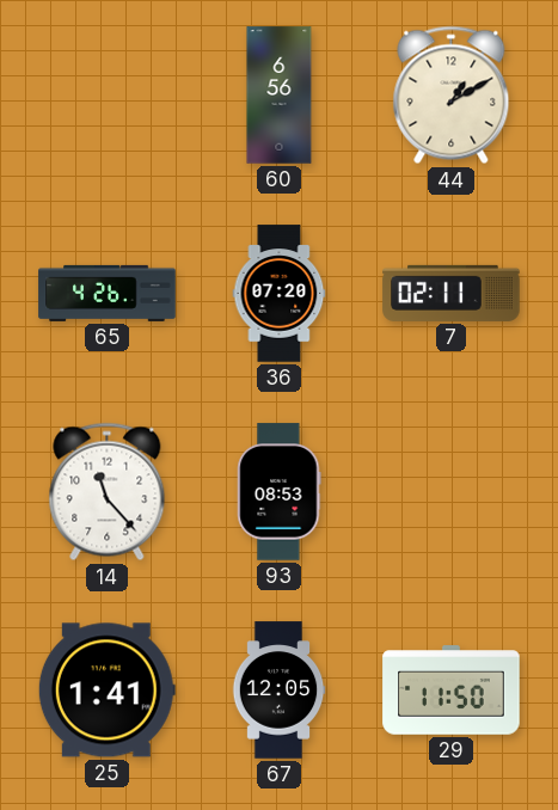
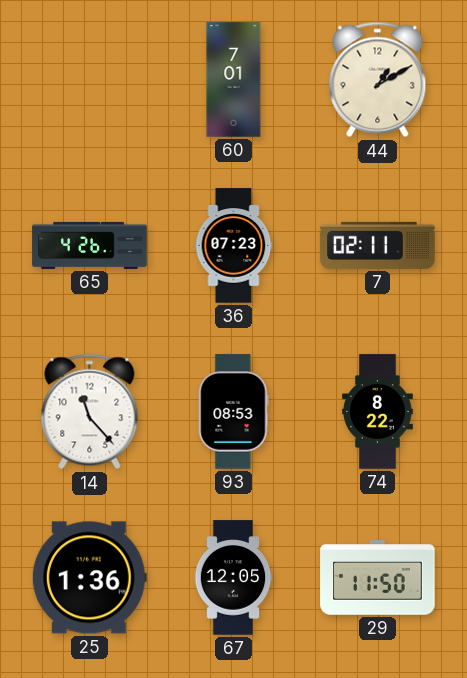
60: 6:56 -> 7:01
36: 07:20 -> 07:23
74: none -> 8:22
25: 1:41 -> 1:36
